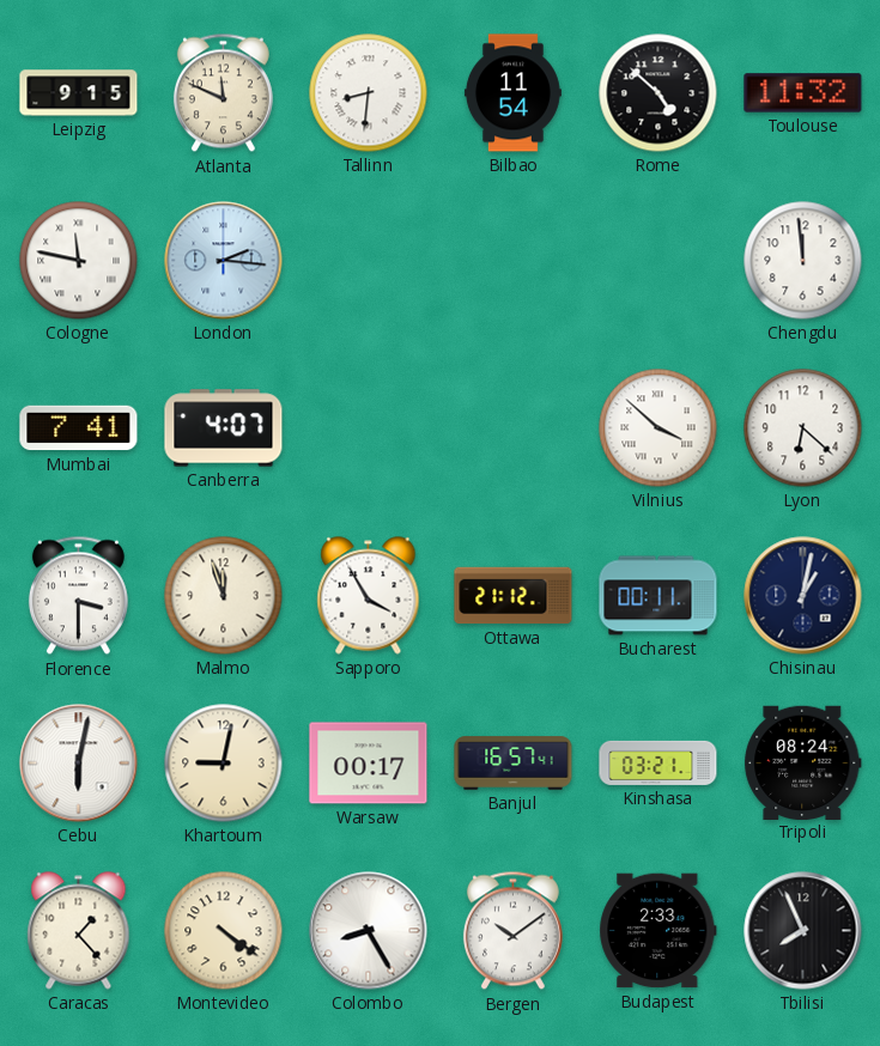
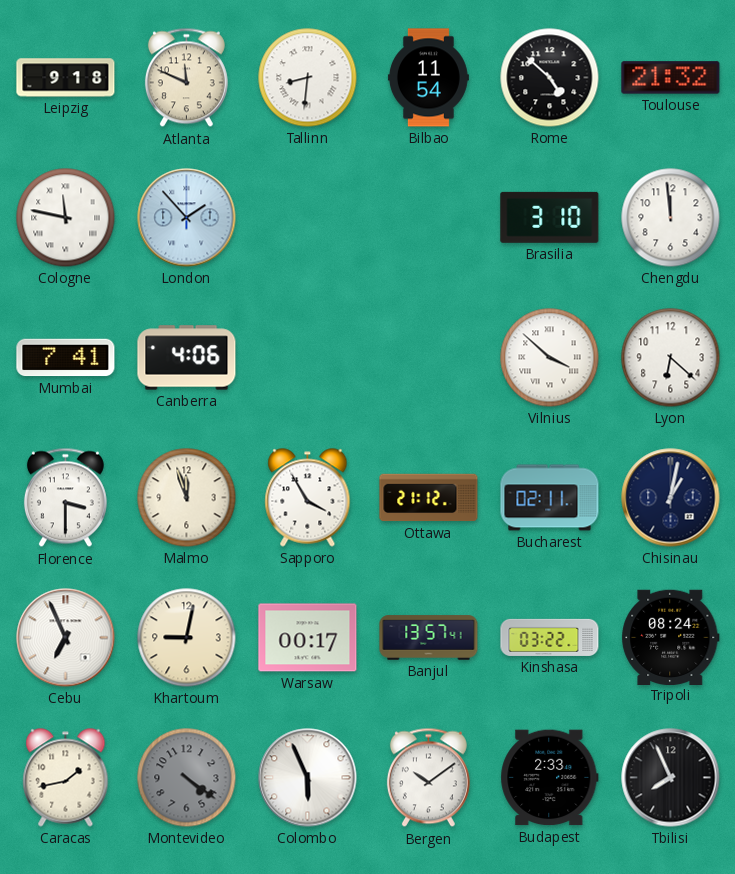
Leipzig: 9:15 -> 9:18
Toulouse: 11:32 -> 21:32
London: 2:16 -> 1:53
Brasilia: none -> 3:10
Canberra: 4:07 -> 4:06
Bucharest: 00:11 -> 02:11
Cebu: 6:02 -> 6:56
Banjul: 16:57 -> 13:57
Kinshasa: 03:21 -> 03:22
Caracas: 1:23 -> 1:43
Montevideo dial: cream -> grey
Colombo: 8:25 -> 5:56
